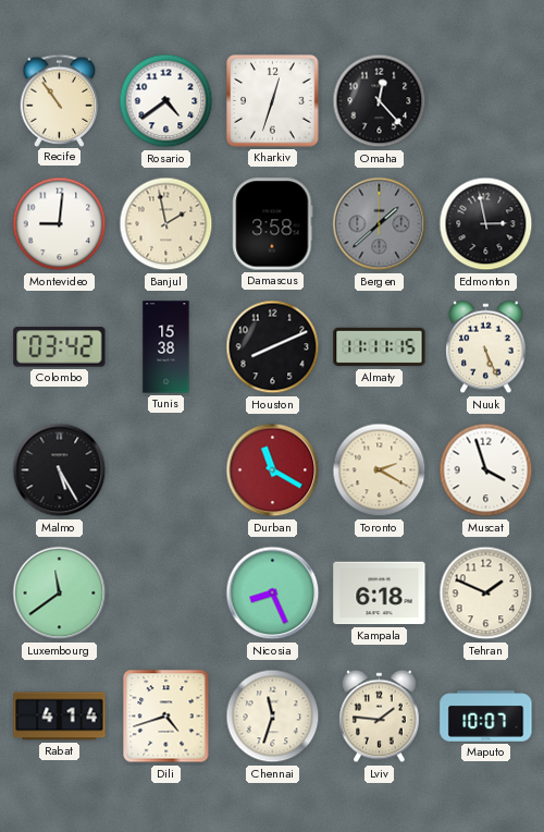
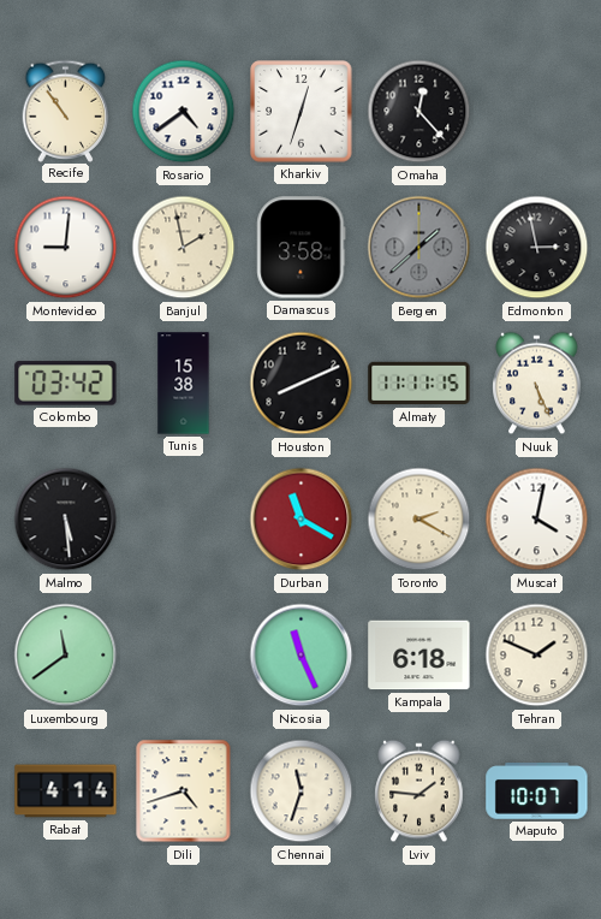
Malmo: 5:25 -> 5:29
Muscat: 3:57 -> 4:02
Nicosia: 8:26 -> 11:26
